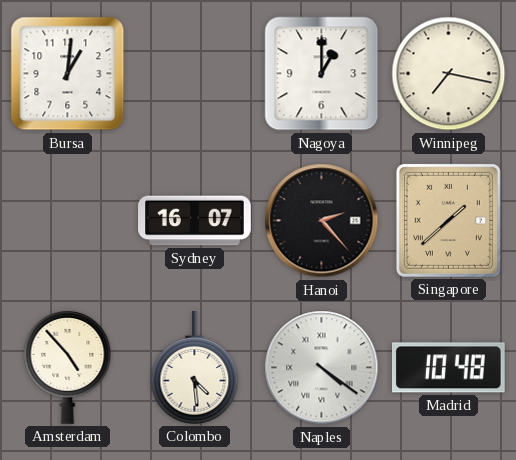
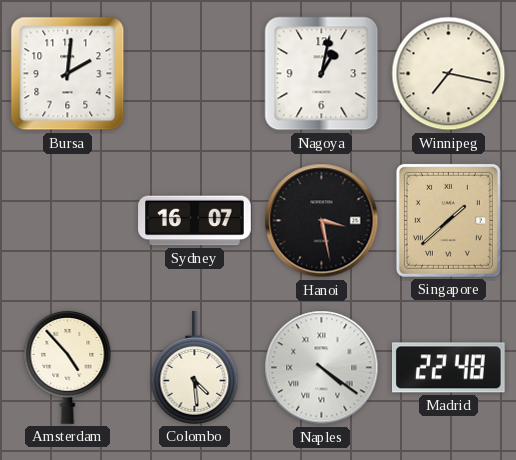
Bursa: 1:01 -> 2:01
Nagoya: 1:00 -> 1:02
Hanoi: 2:23 -> 3:28
Madrid: 10:48 -> 22:48
